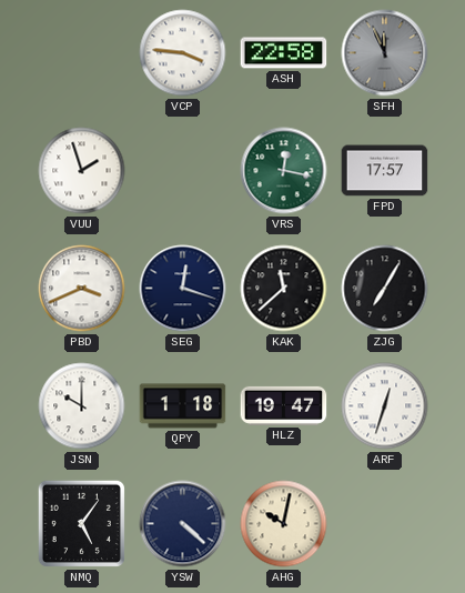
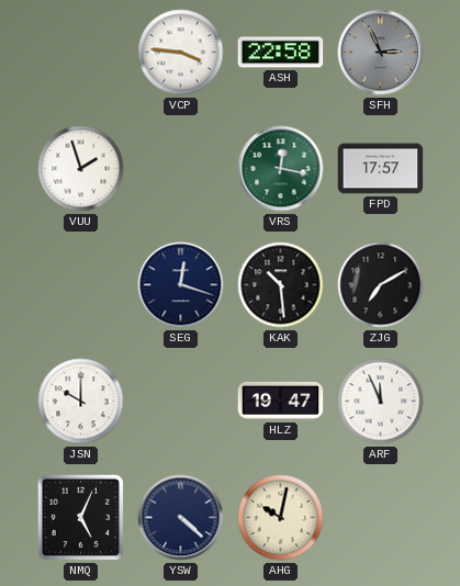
SFH: 11:56 -> 2:56
PBD: 3:41 -> none
KAK: 11:38 -> 10:29
ZJG: 7:05 -> 7:10
QPY: 1:18 -> none
ARF: 12:33 -> 11:56
NMQ: 5:06 -> 5:04
